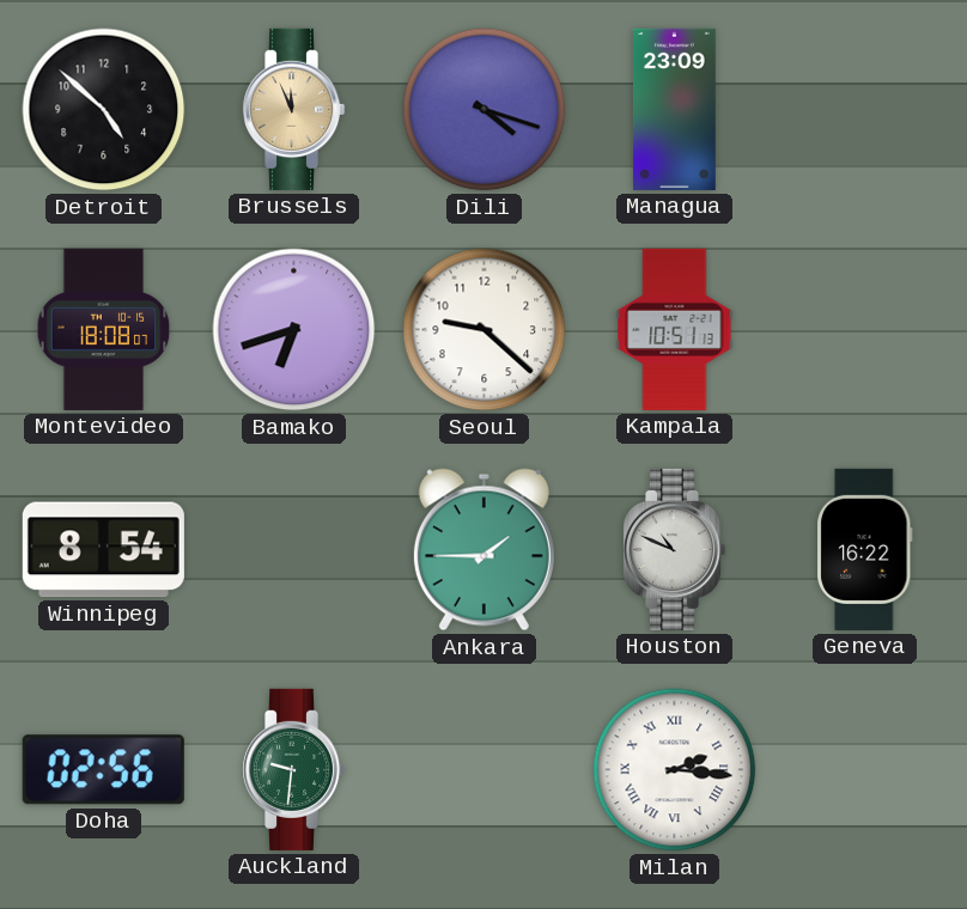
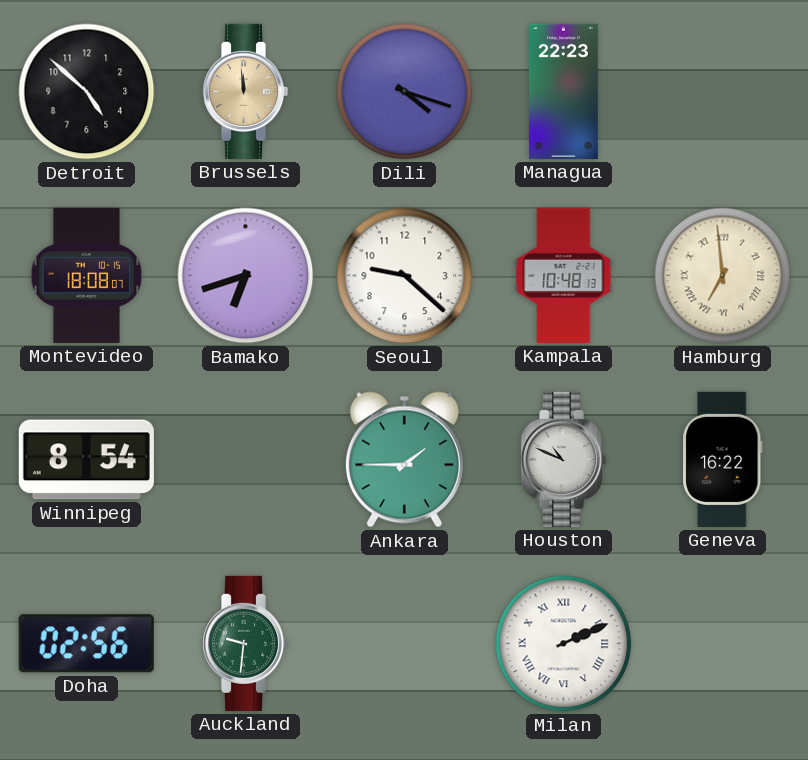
Brussels: 11:56 -> 11:59
Managua: 23:09 -> 22:23
Kampala: 10:51 -> 10:48
Hamburg: none -> 6:59
Milan: 2:16 -> 2:11
